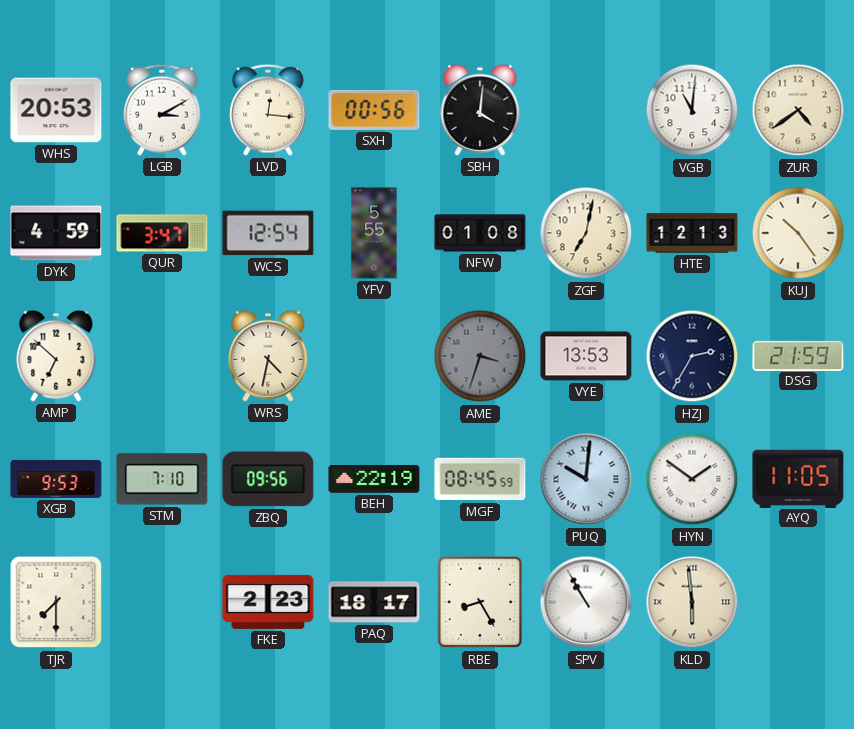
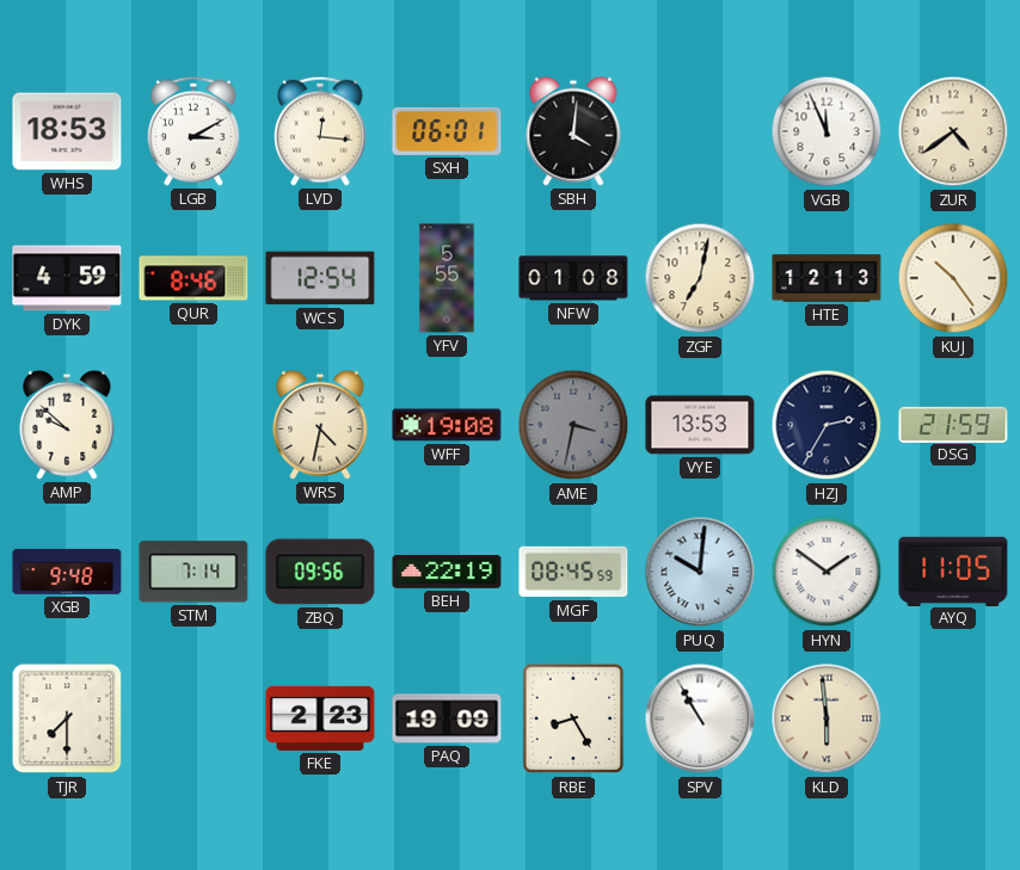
WHS: 20:53 -> 18:53
SXH: 00:56 -> 06:01
VGB: 11:01 -> 11:56
QUR: 3:47 -> 8:46
AMP: 6:52 -> 9:52
WFF: none -> 19:08
AME: 3:33 -> 3:32
XGB: 9:53 -> 9:48
STM: 7:10 -> 7:14
PAQ: 18:17 -> 19:09
